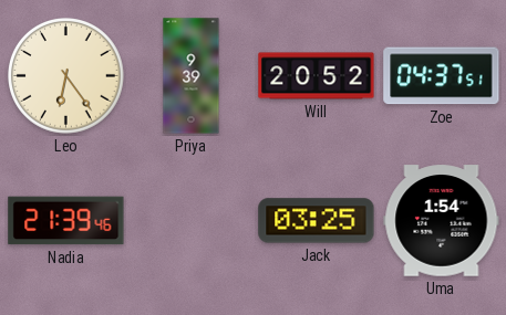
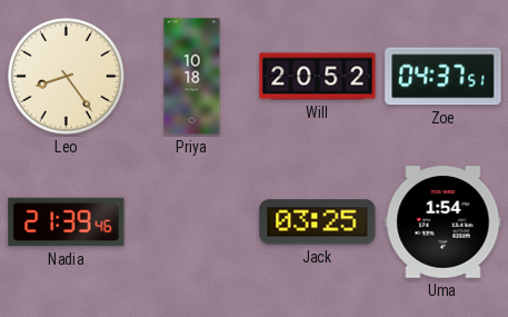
Leo: 6:24 -> 8:24
Priya: 9:39 -> 10:18
